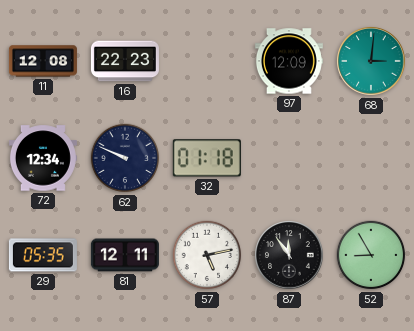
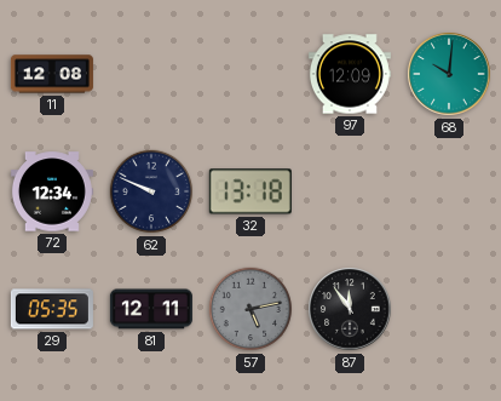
16: 22:23 -> none
68: 3:01 -> 10:01
32: 01:18 -> 13:18
57 dial: white -> grey
52: 8:55 -> none
